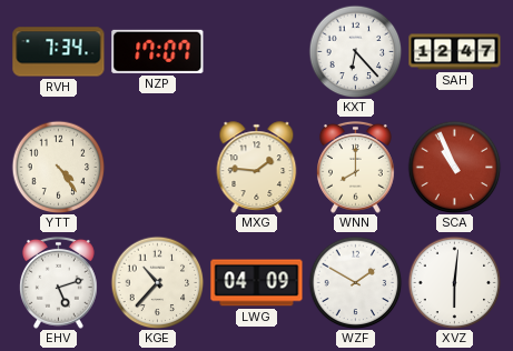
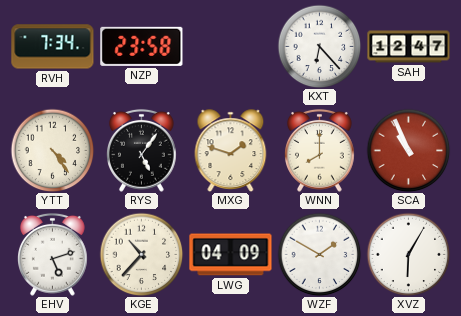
NZP: 17:07 -> 23:58
RYS: none -> 5:06
MXG: 1:46 -> 1:48
XVZ: 6:01 -> 6:05
